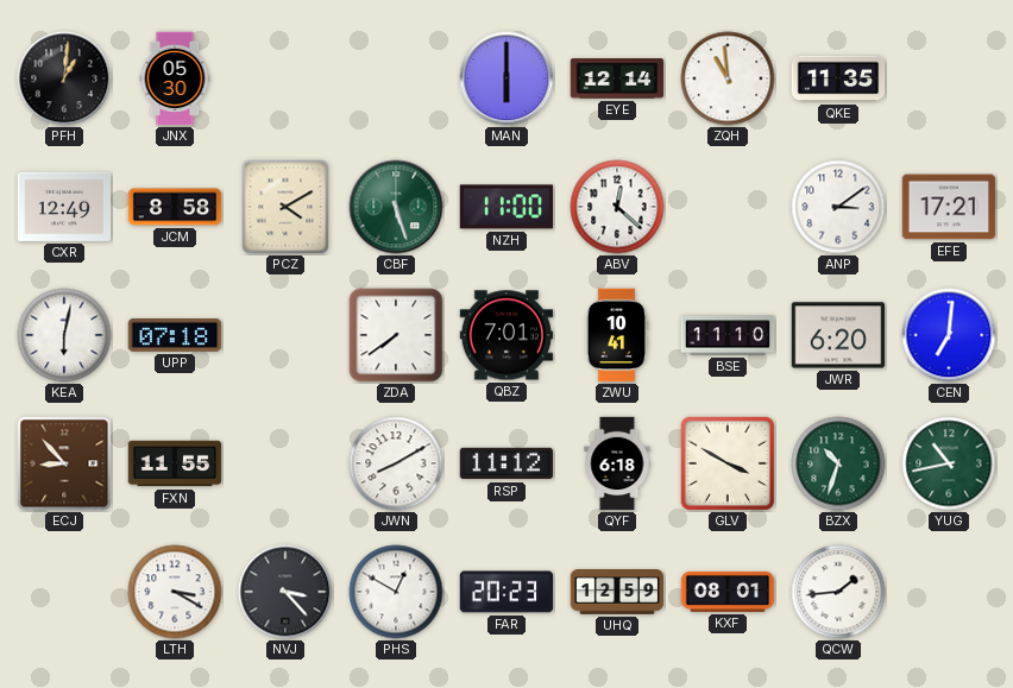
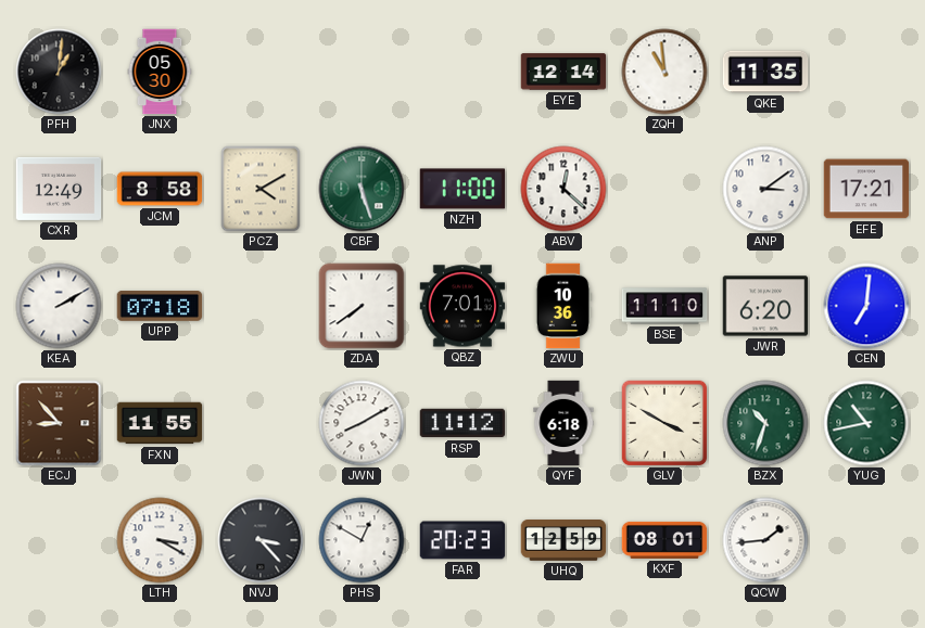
MAN: 6:00 -> none
KEA: 6:02 -> 2:10
ZWU: 10:41 -> 10:36
